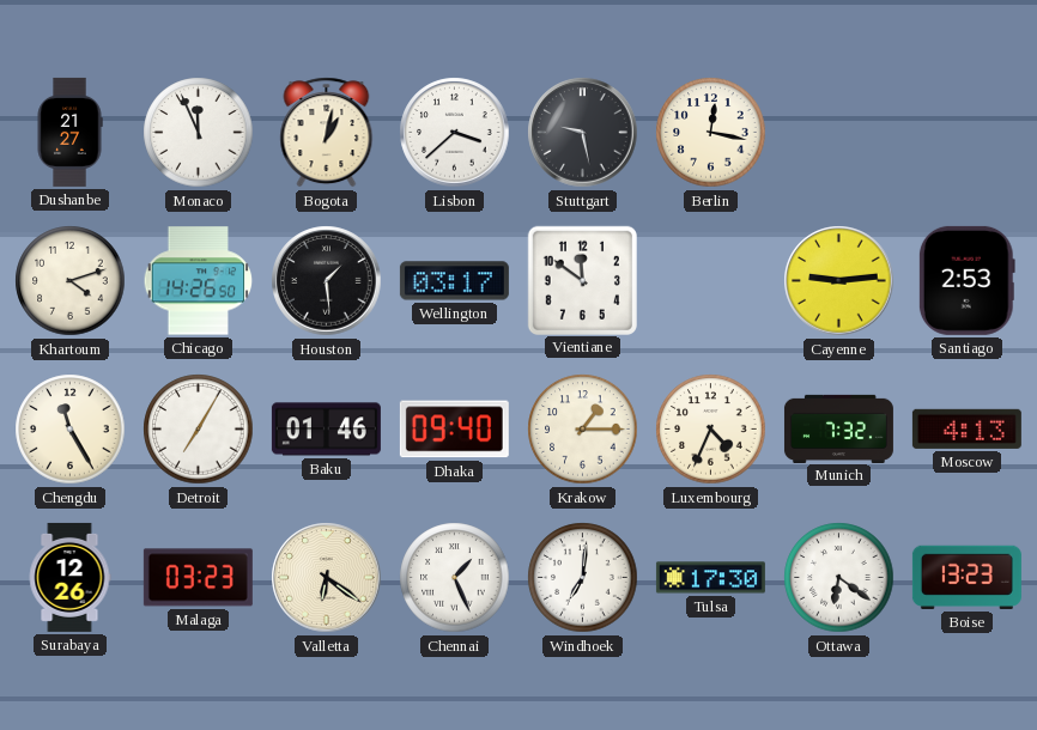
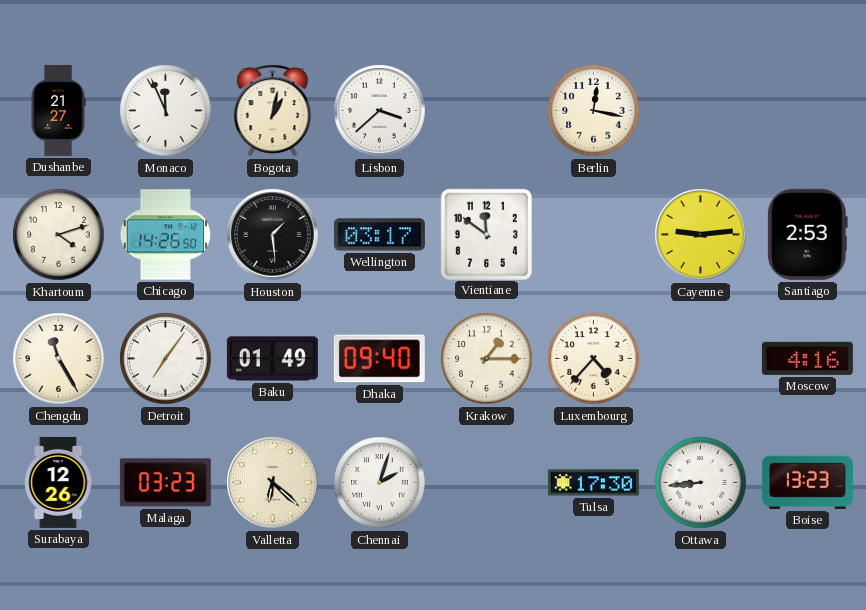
Stuttgart: 9:28 -> none
Detroit: 7:05 -> 7:06
Baku: 01:46 -> 01:49
Luxembourg: 4:34 -> 4:37
Munich: 7:32 -> none
Moscow: 4:13 -> 4:16
Valletta: 6:21 -> 6:22
Chennai: 1:26 -> 2:03
Windhoek: 7:01 -> none
Ottawa: 6:21 -> 8:44
